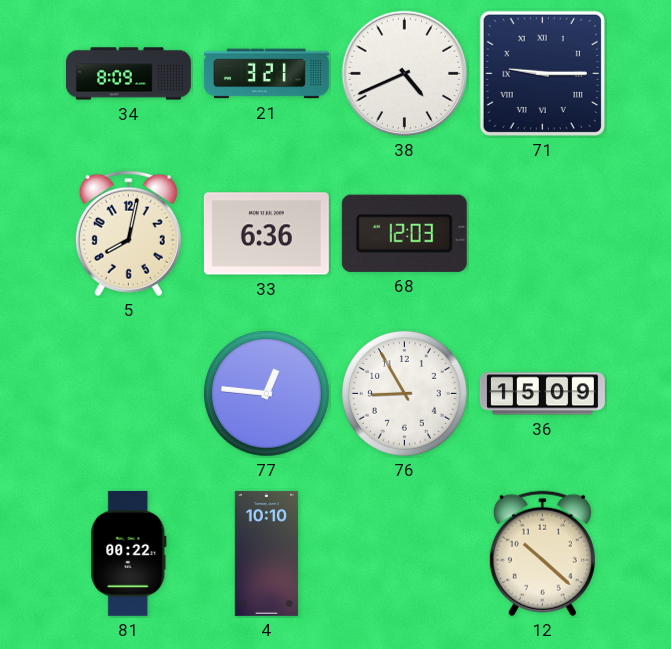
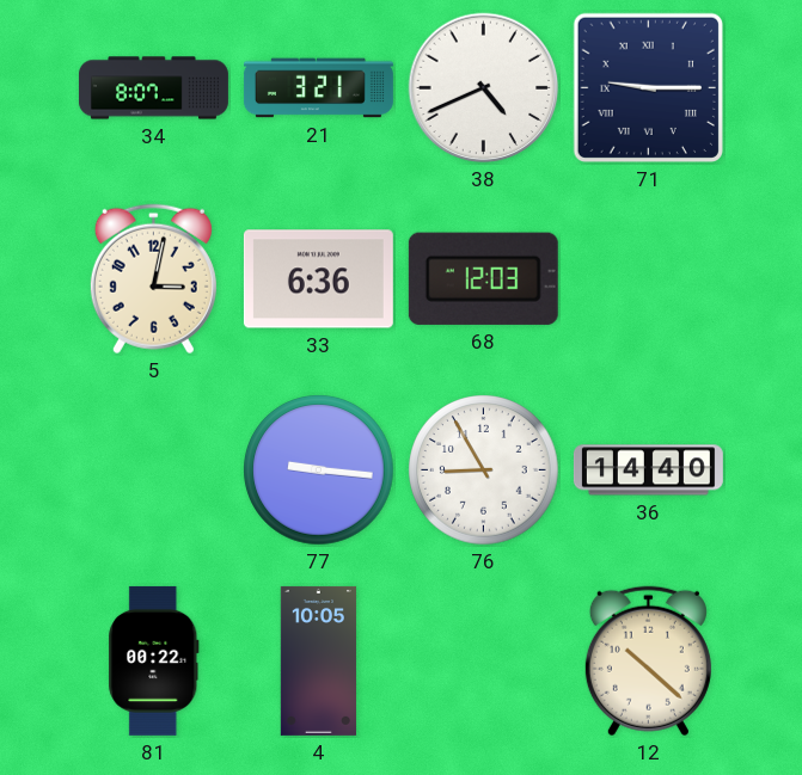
34: 8:09 -> 8:07
5: 8:02 -> 3:02
77: 12:46 -> 9:16
36: 15:09 -> 14:40
4: 10:10 -> 10:05
